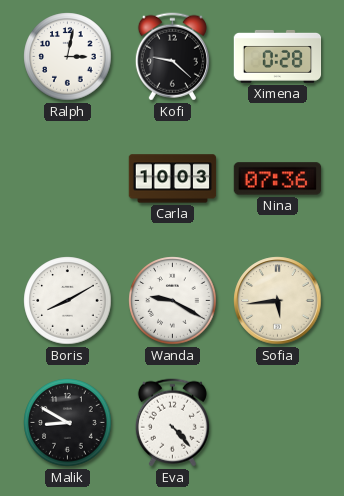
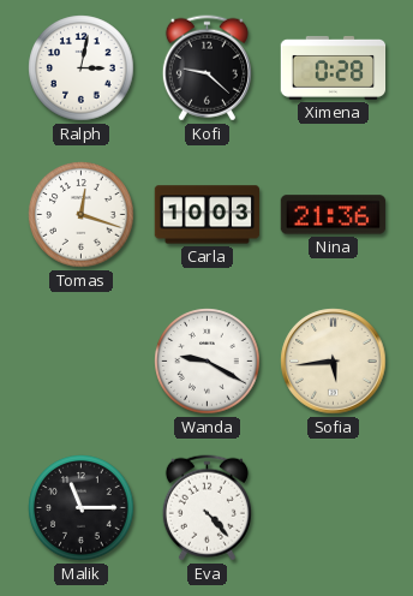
Tomas: none -> 12:18
Nina: 07:36 -> 21:36
Boris: 8:10 -> none
Malik: 8:50 -> 11:15
